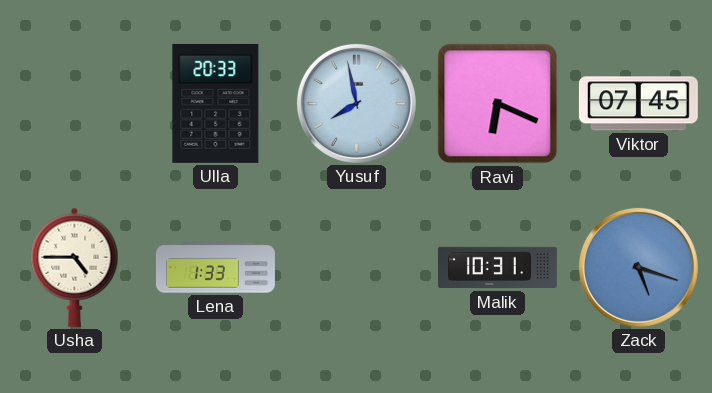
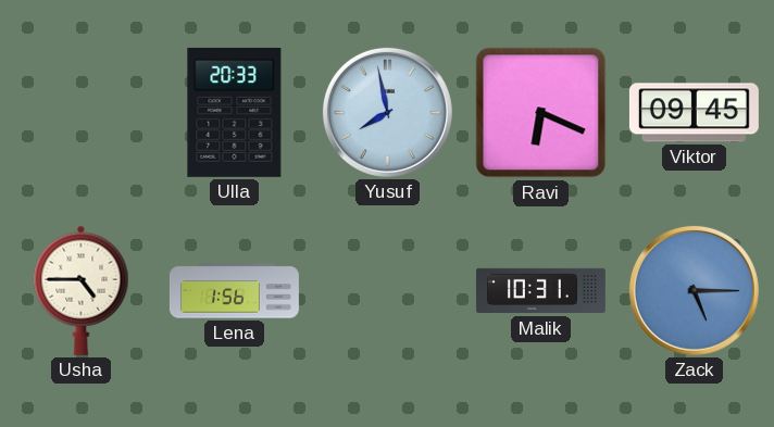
Viktor: 07:45 -> 09:45
Lena: 1:33 -> 1:56
Zack: 5:18 -> 5:15
